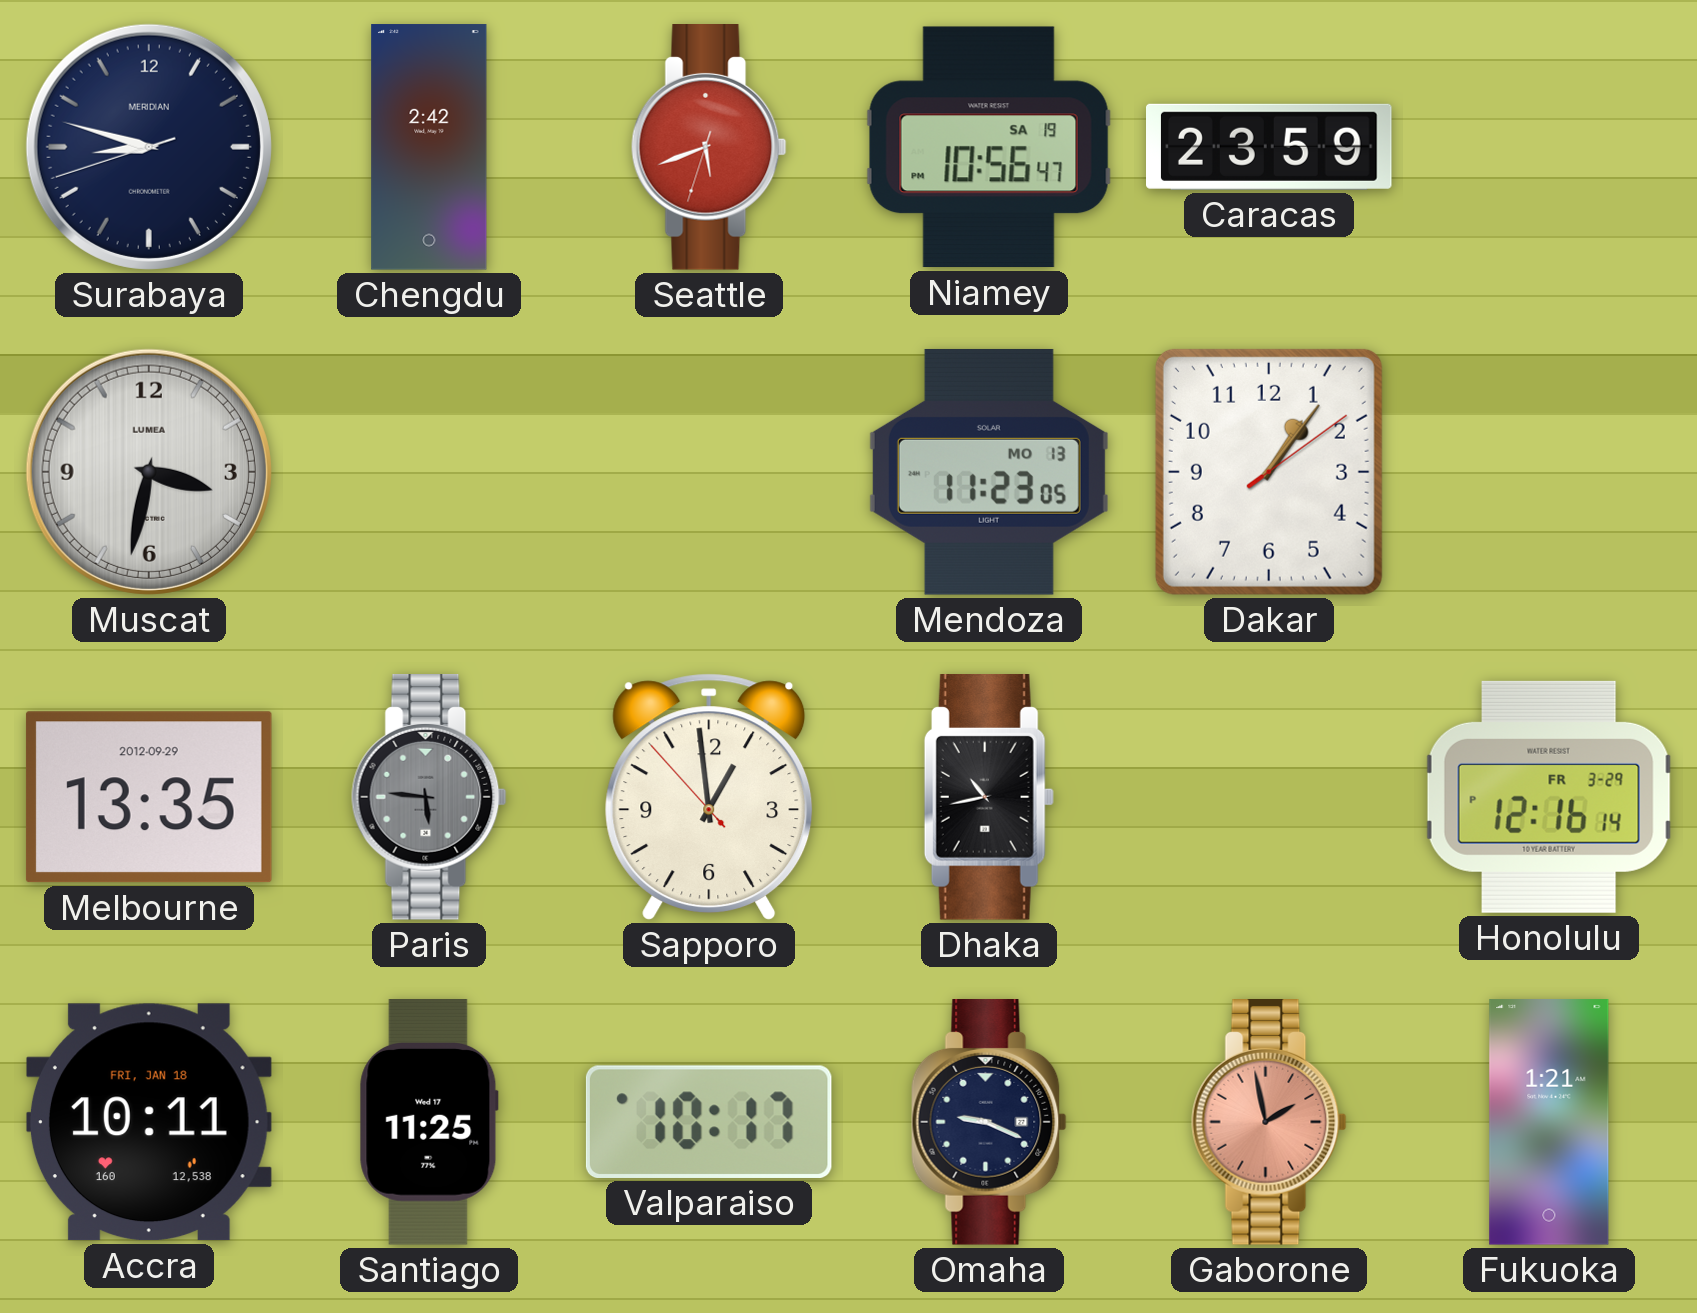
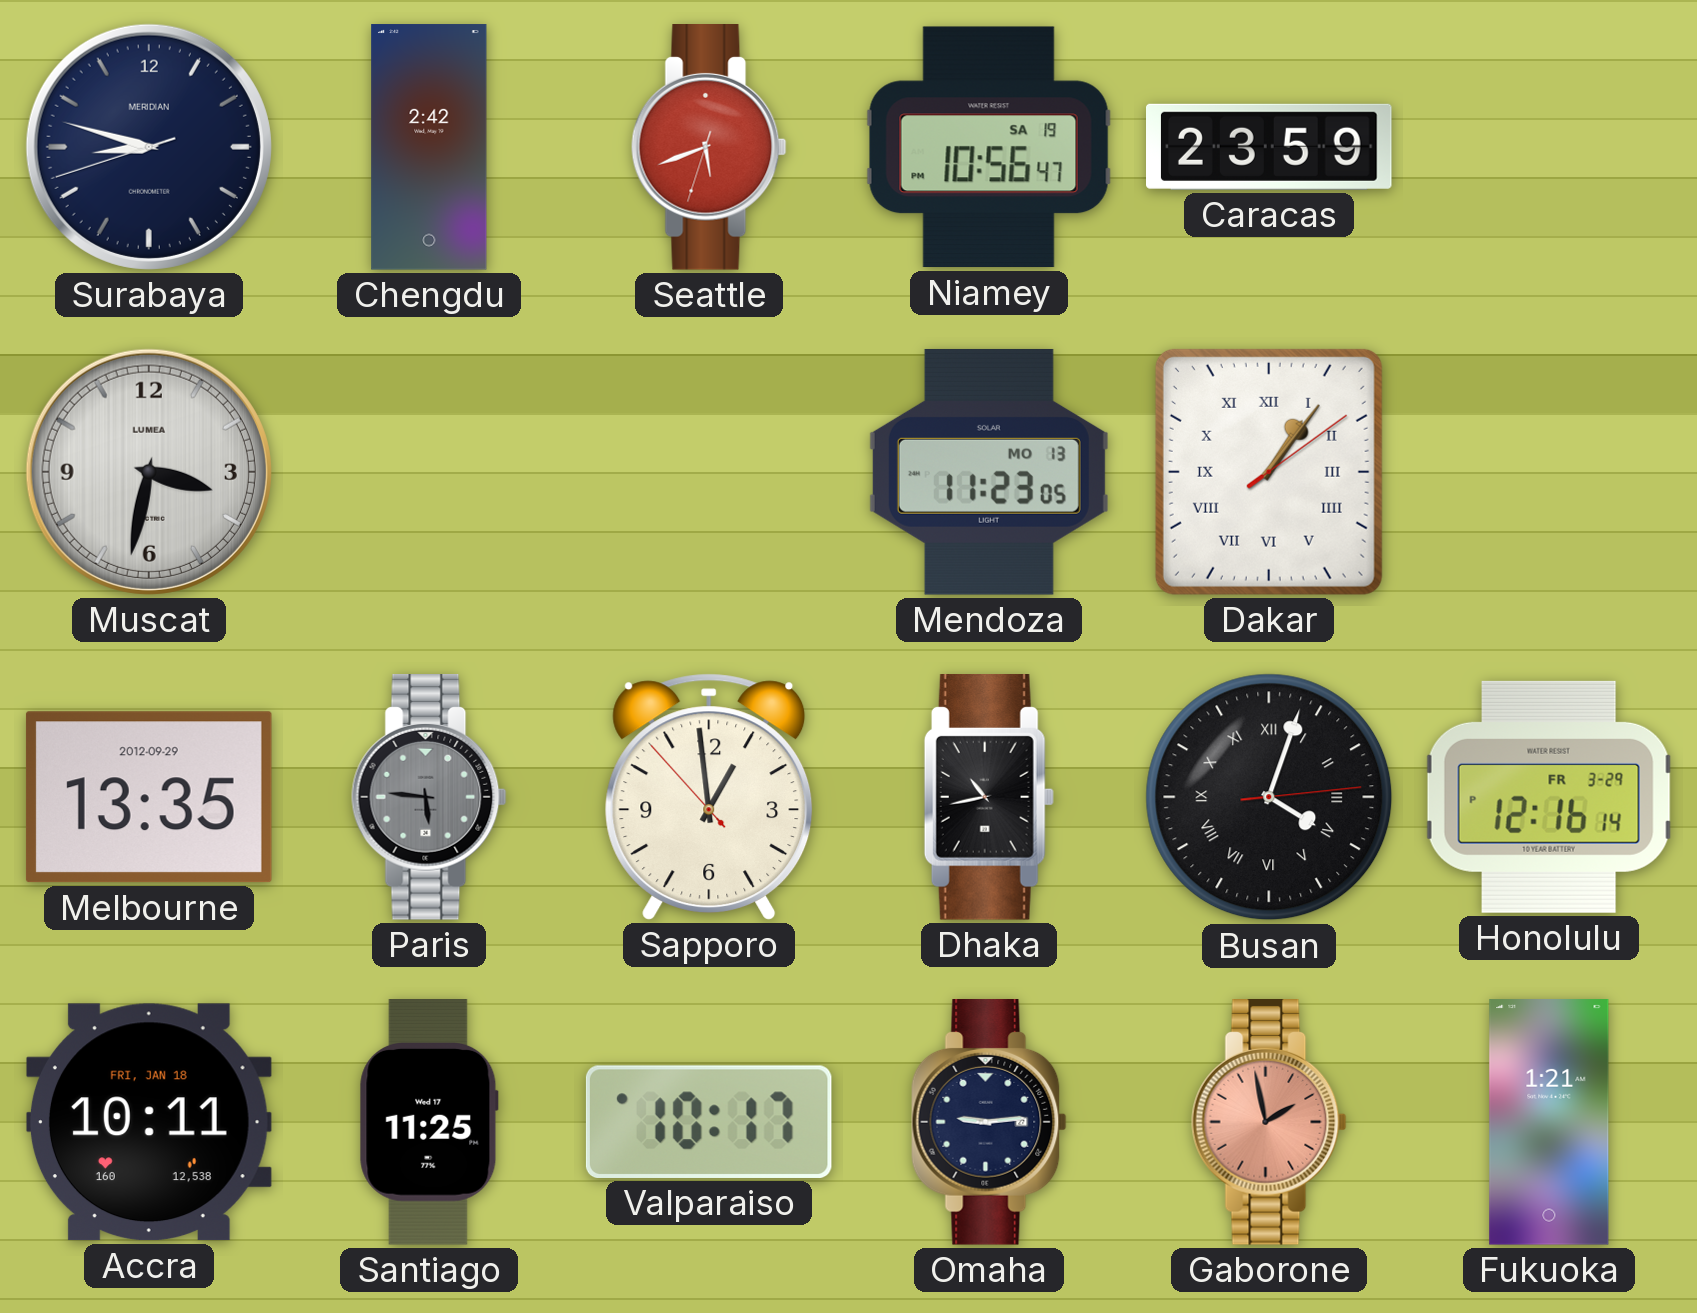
Dakar numerals: Arabic -> Roman
Busan: none -> 4:03
Omaha: 9:19 -> 9:14
